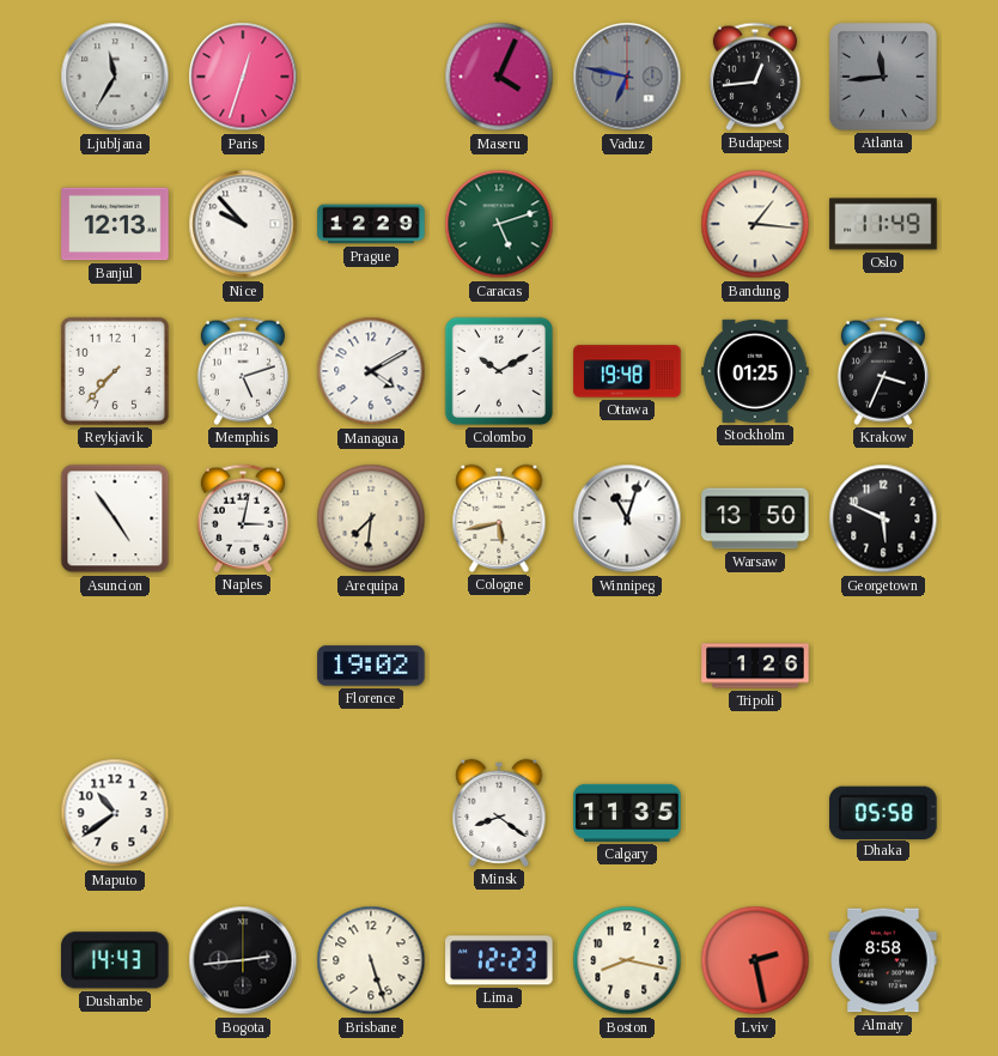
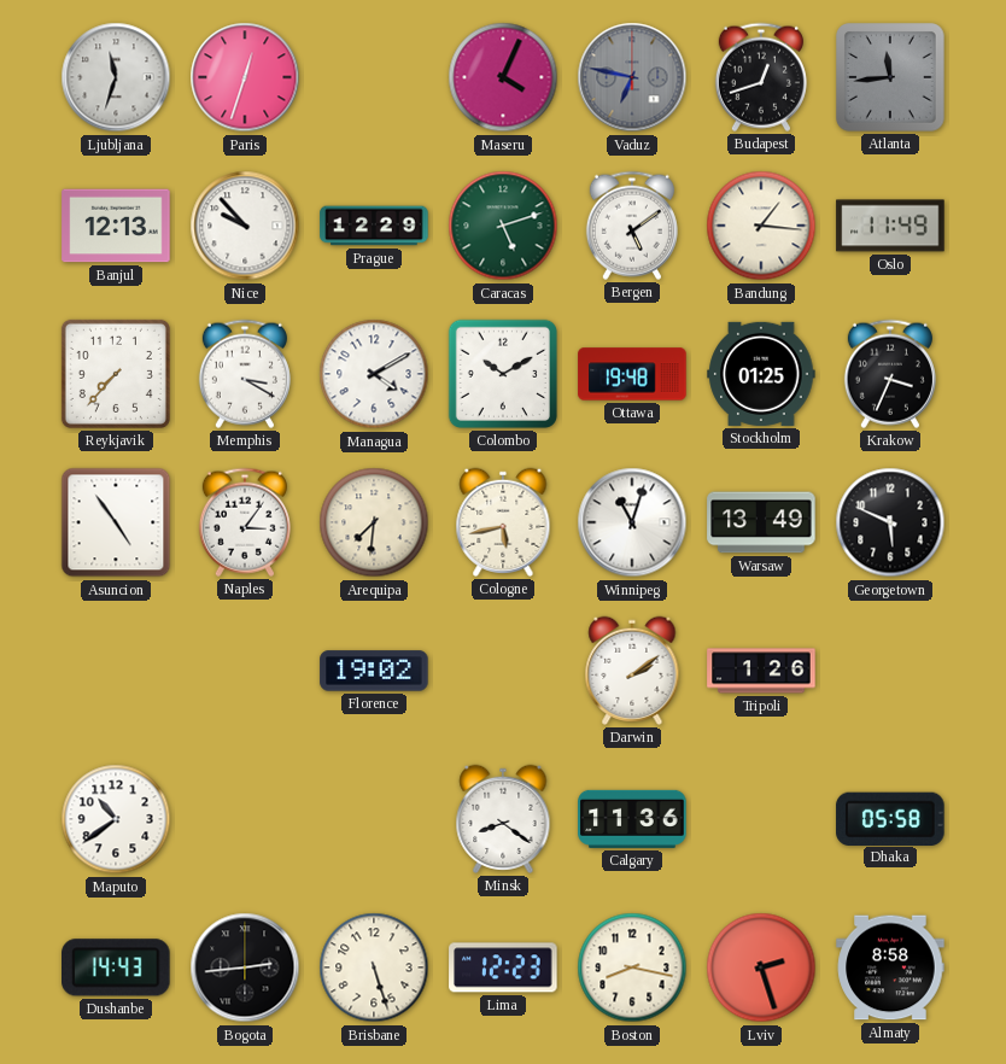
Ljubljana: 11:35 -> 11:33
Budapest: 12:44 -> 12:42
Bergen: none -> 5:09
Memphis: 5:12 -> 3:20
Naples: 3:02 -> 3:06
Warsaw: 13:50 -> 13:49
Darwin: none -> 2:09
Calgary: 11:35 -> 11:36
Lviv: 2:28 -> 2:27
